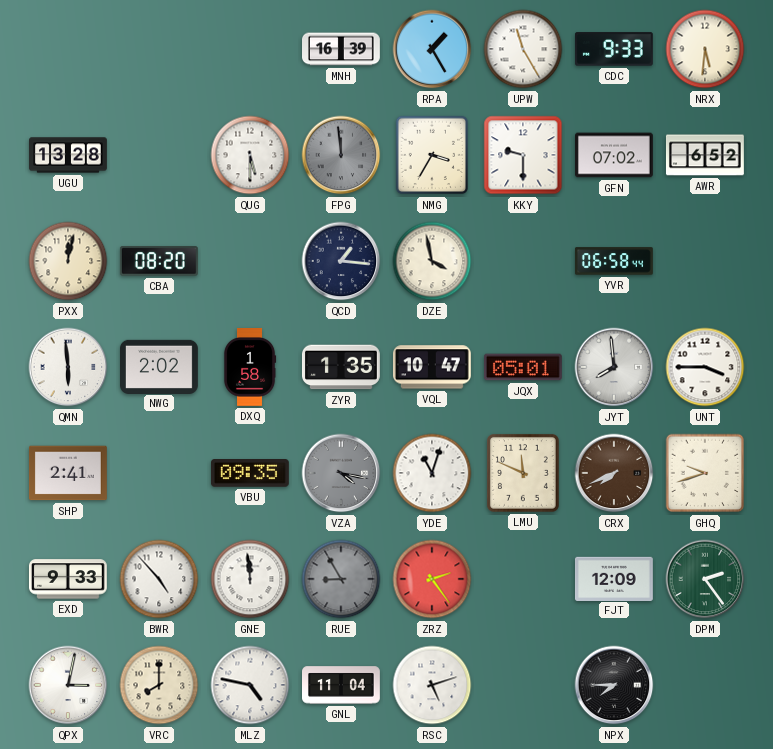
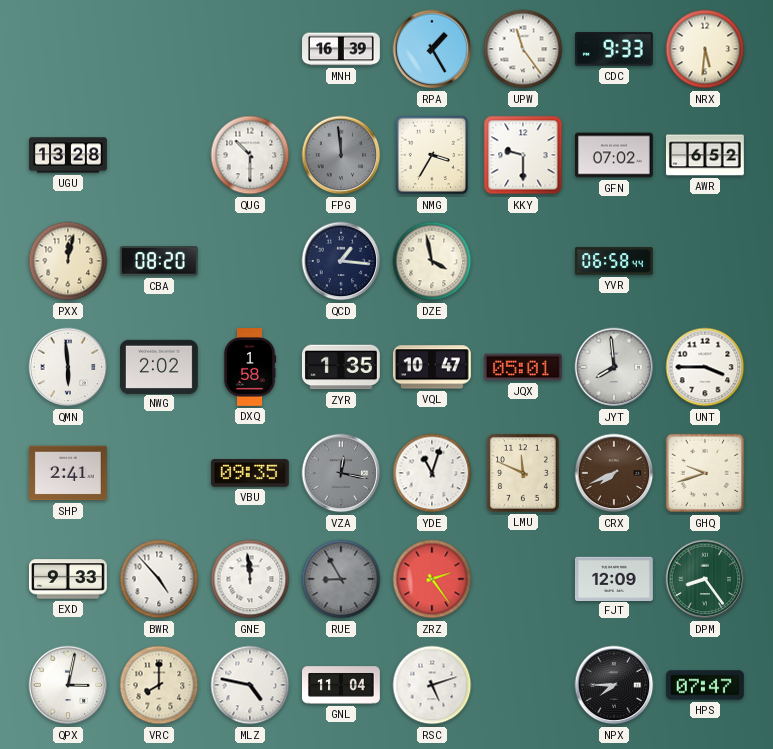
UPW: 11:25 -> 11:24
QUG: 5:30 -> 10:30
VZA: 4:17 -> 12:17
DPM: 2:24 -> 8:24
HPS: none -> 07:47
